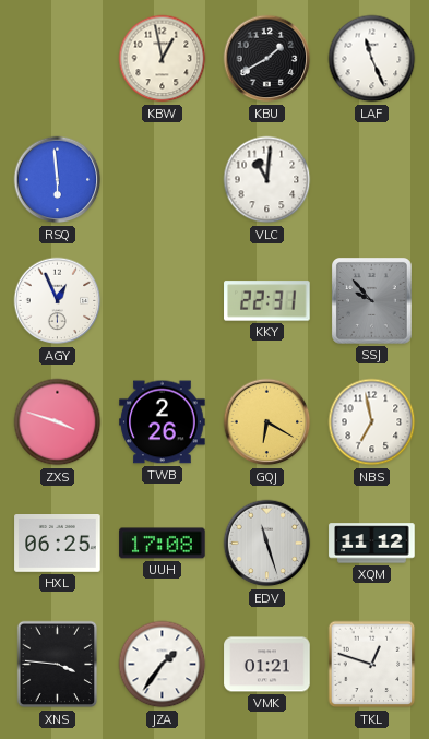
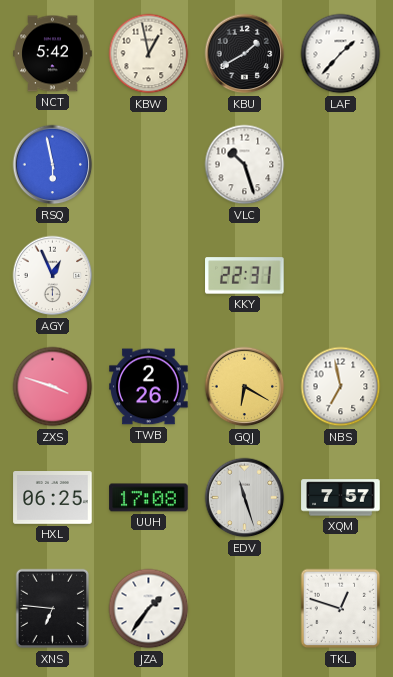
NCT: none -> 5:42
LAF: 11:26 -> 1:37
RSQ: 5:59 -> 5:58
VLC: 11:01 -> 10:27
SSJ: 9:53 -> none
XQM: 11:12 -> 7:57
XNS: 3:46 -> 6:46
VMK: 01:21 -> none
